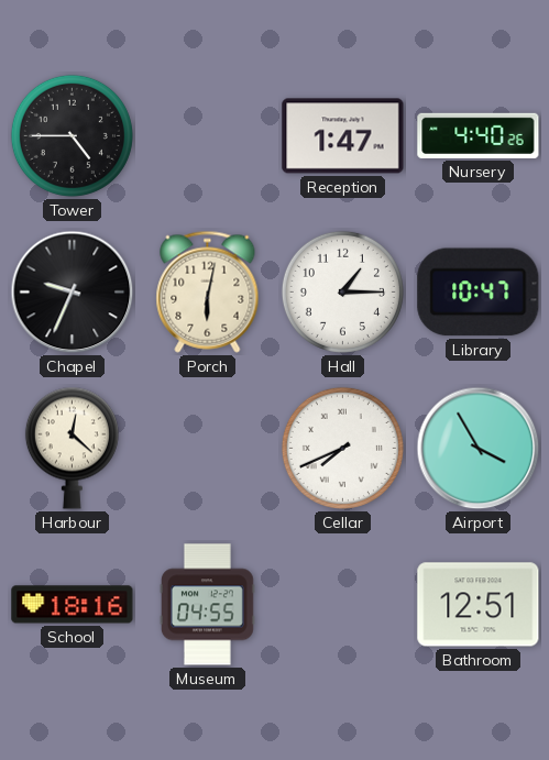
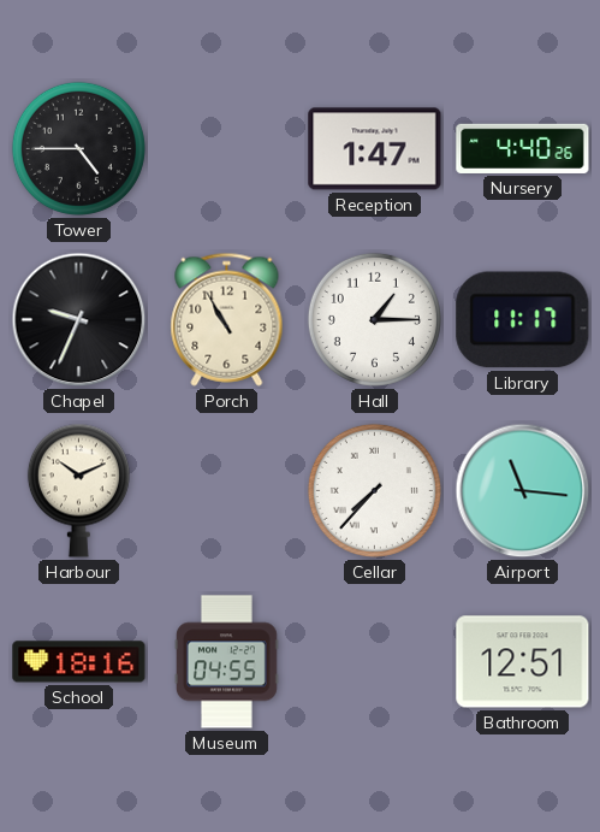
Porch: 6:02 -> 10:55
Library: 10:47 -> 11:17
Harbour: 12:22 -> 10:11
Cellar: 7:41 -> 7:37
Airport: 3:55 -> 11:16
